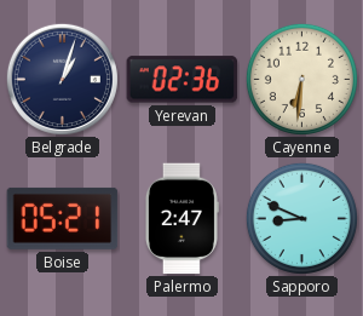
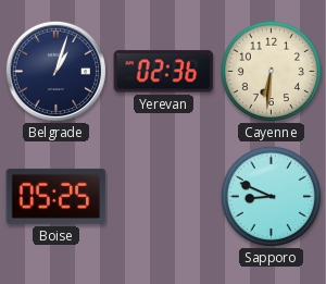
Boise: 05:21 -> 05:25
Palermo: 2:47 -> none
